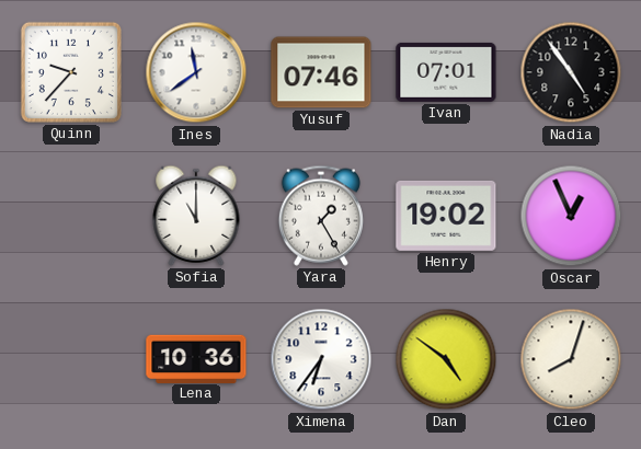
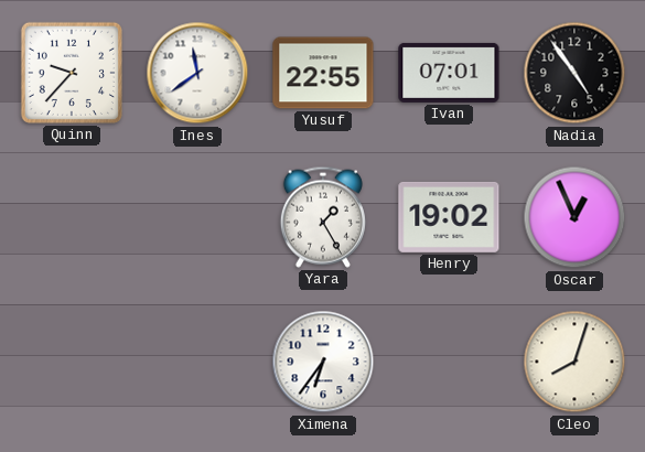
Yusuf: 07:46 -> 22:55
Sofia: 11:00 -> none
Lena: 10:36 -> none
Dan: 4:51 -> none
